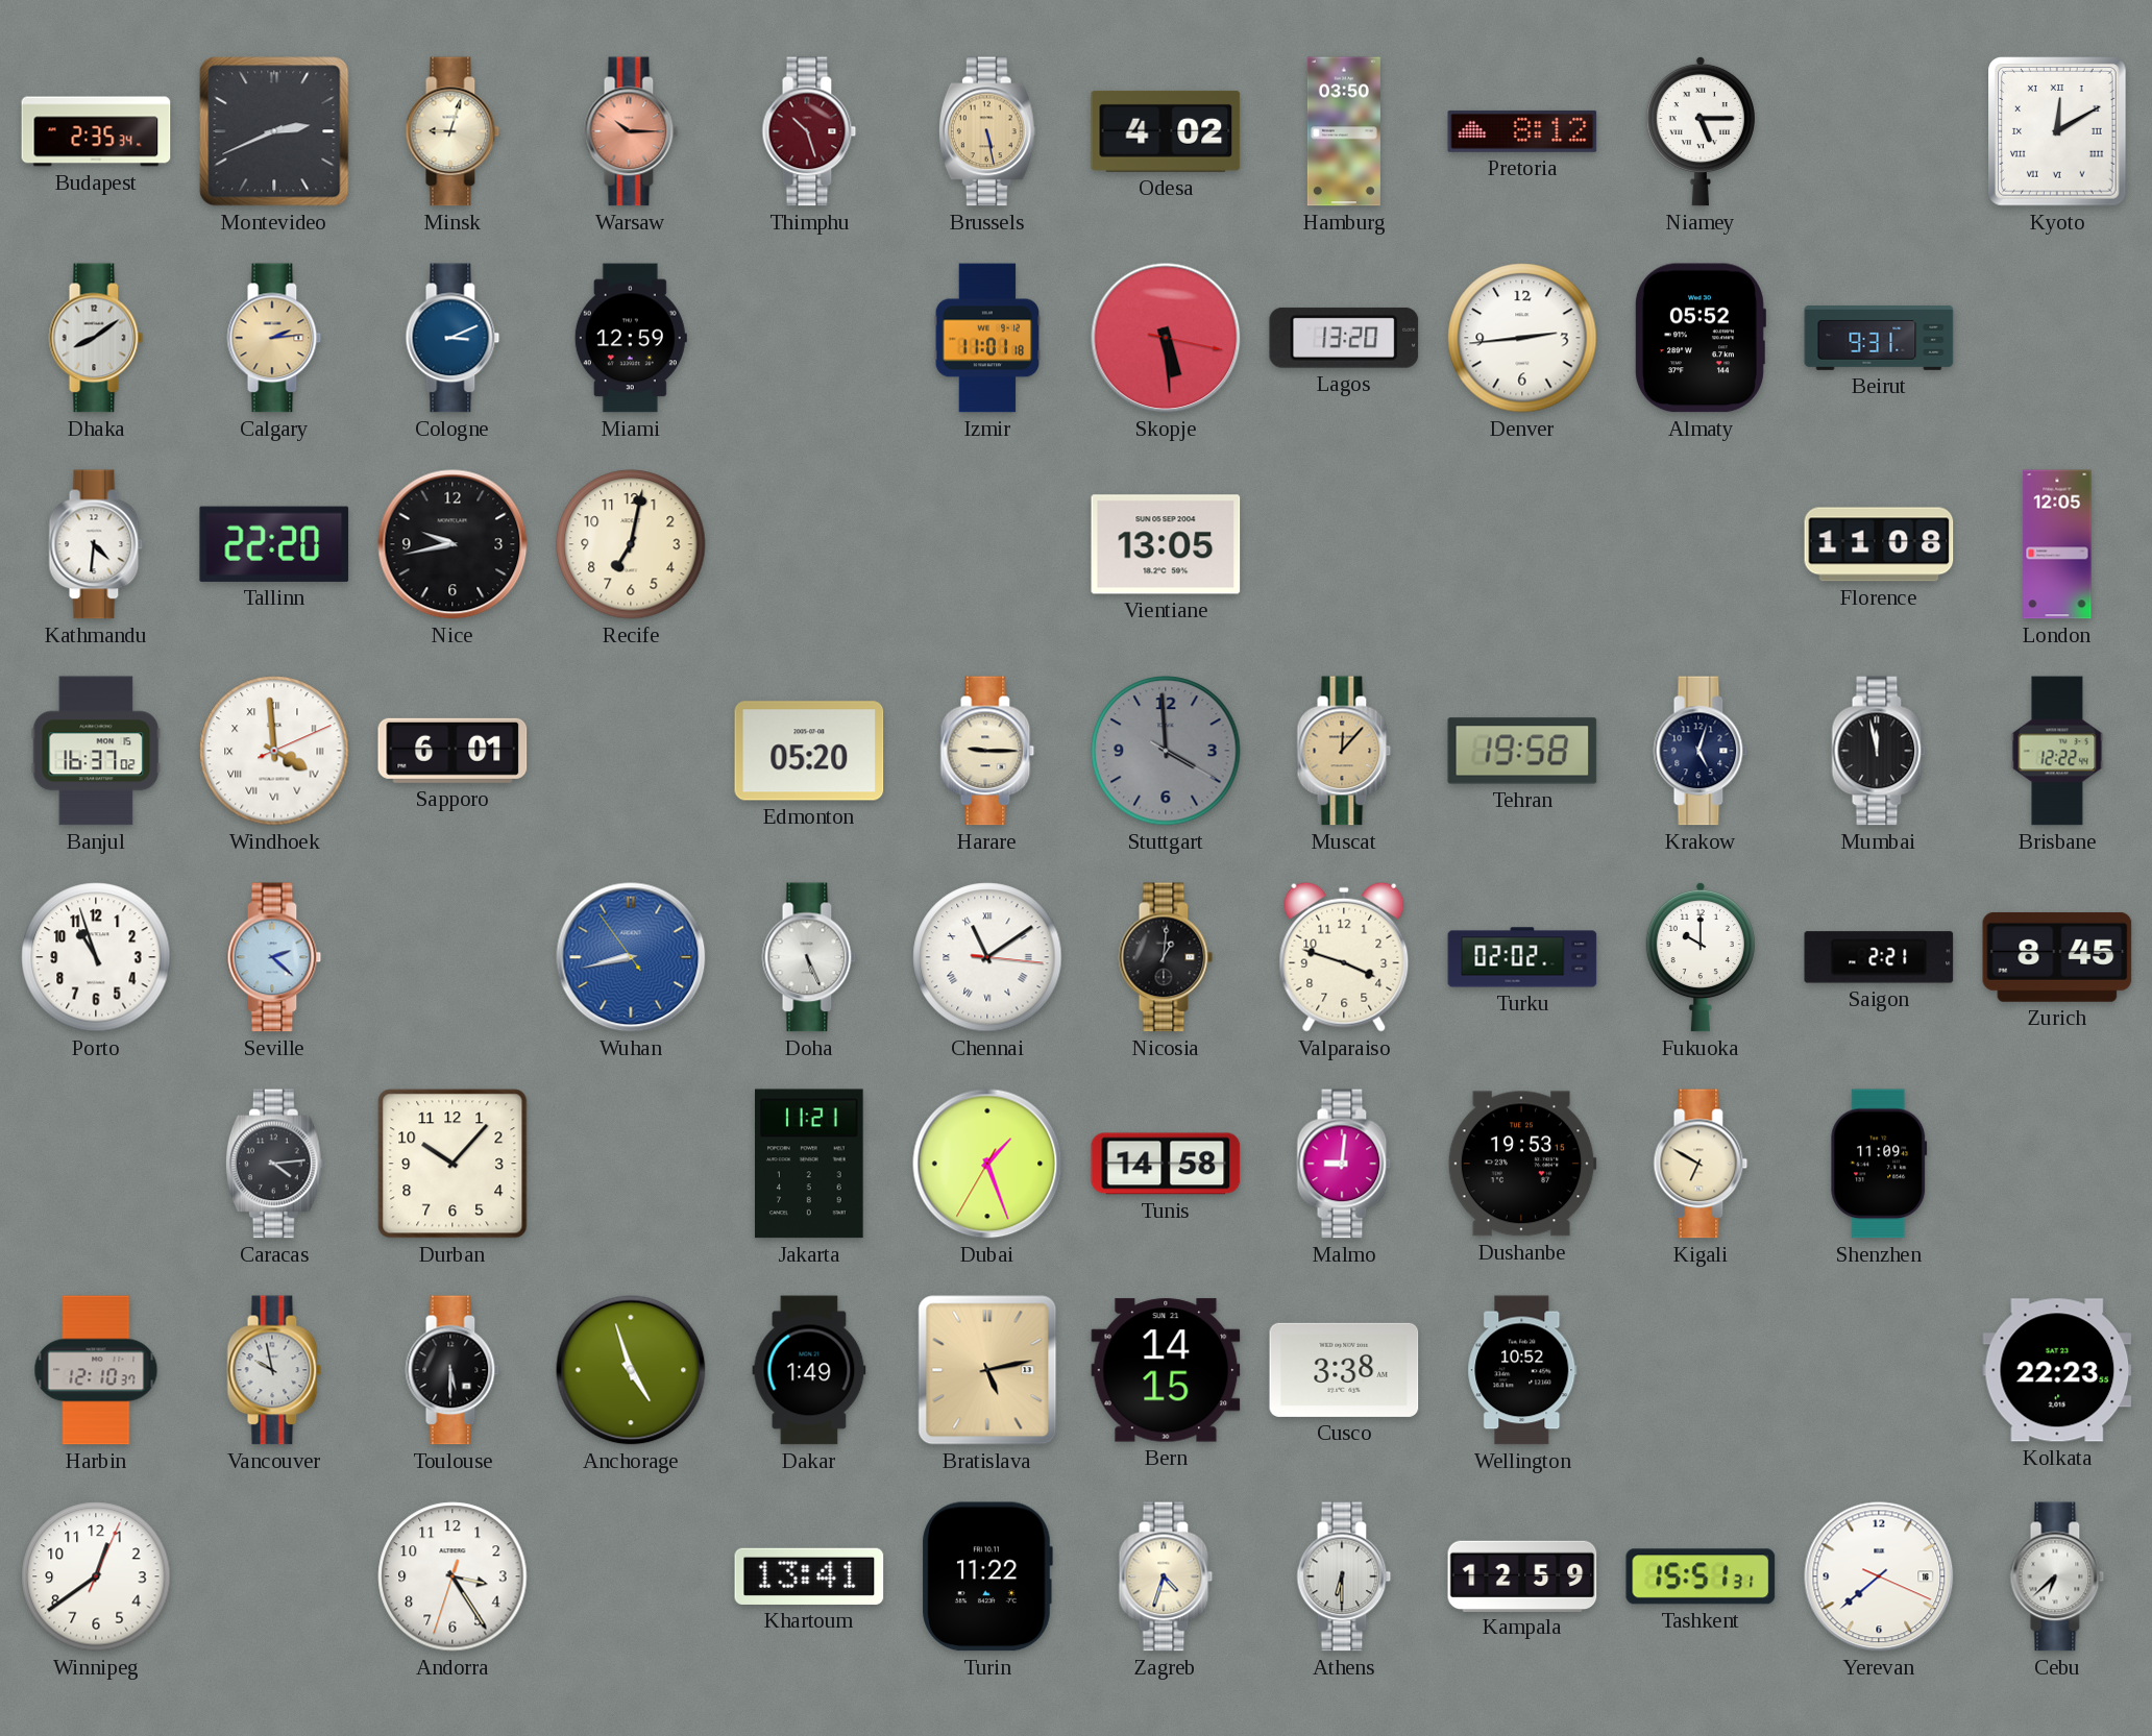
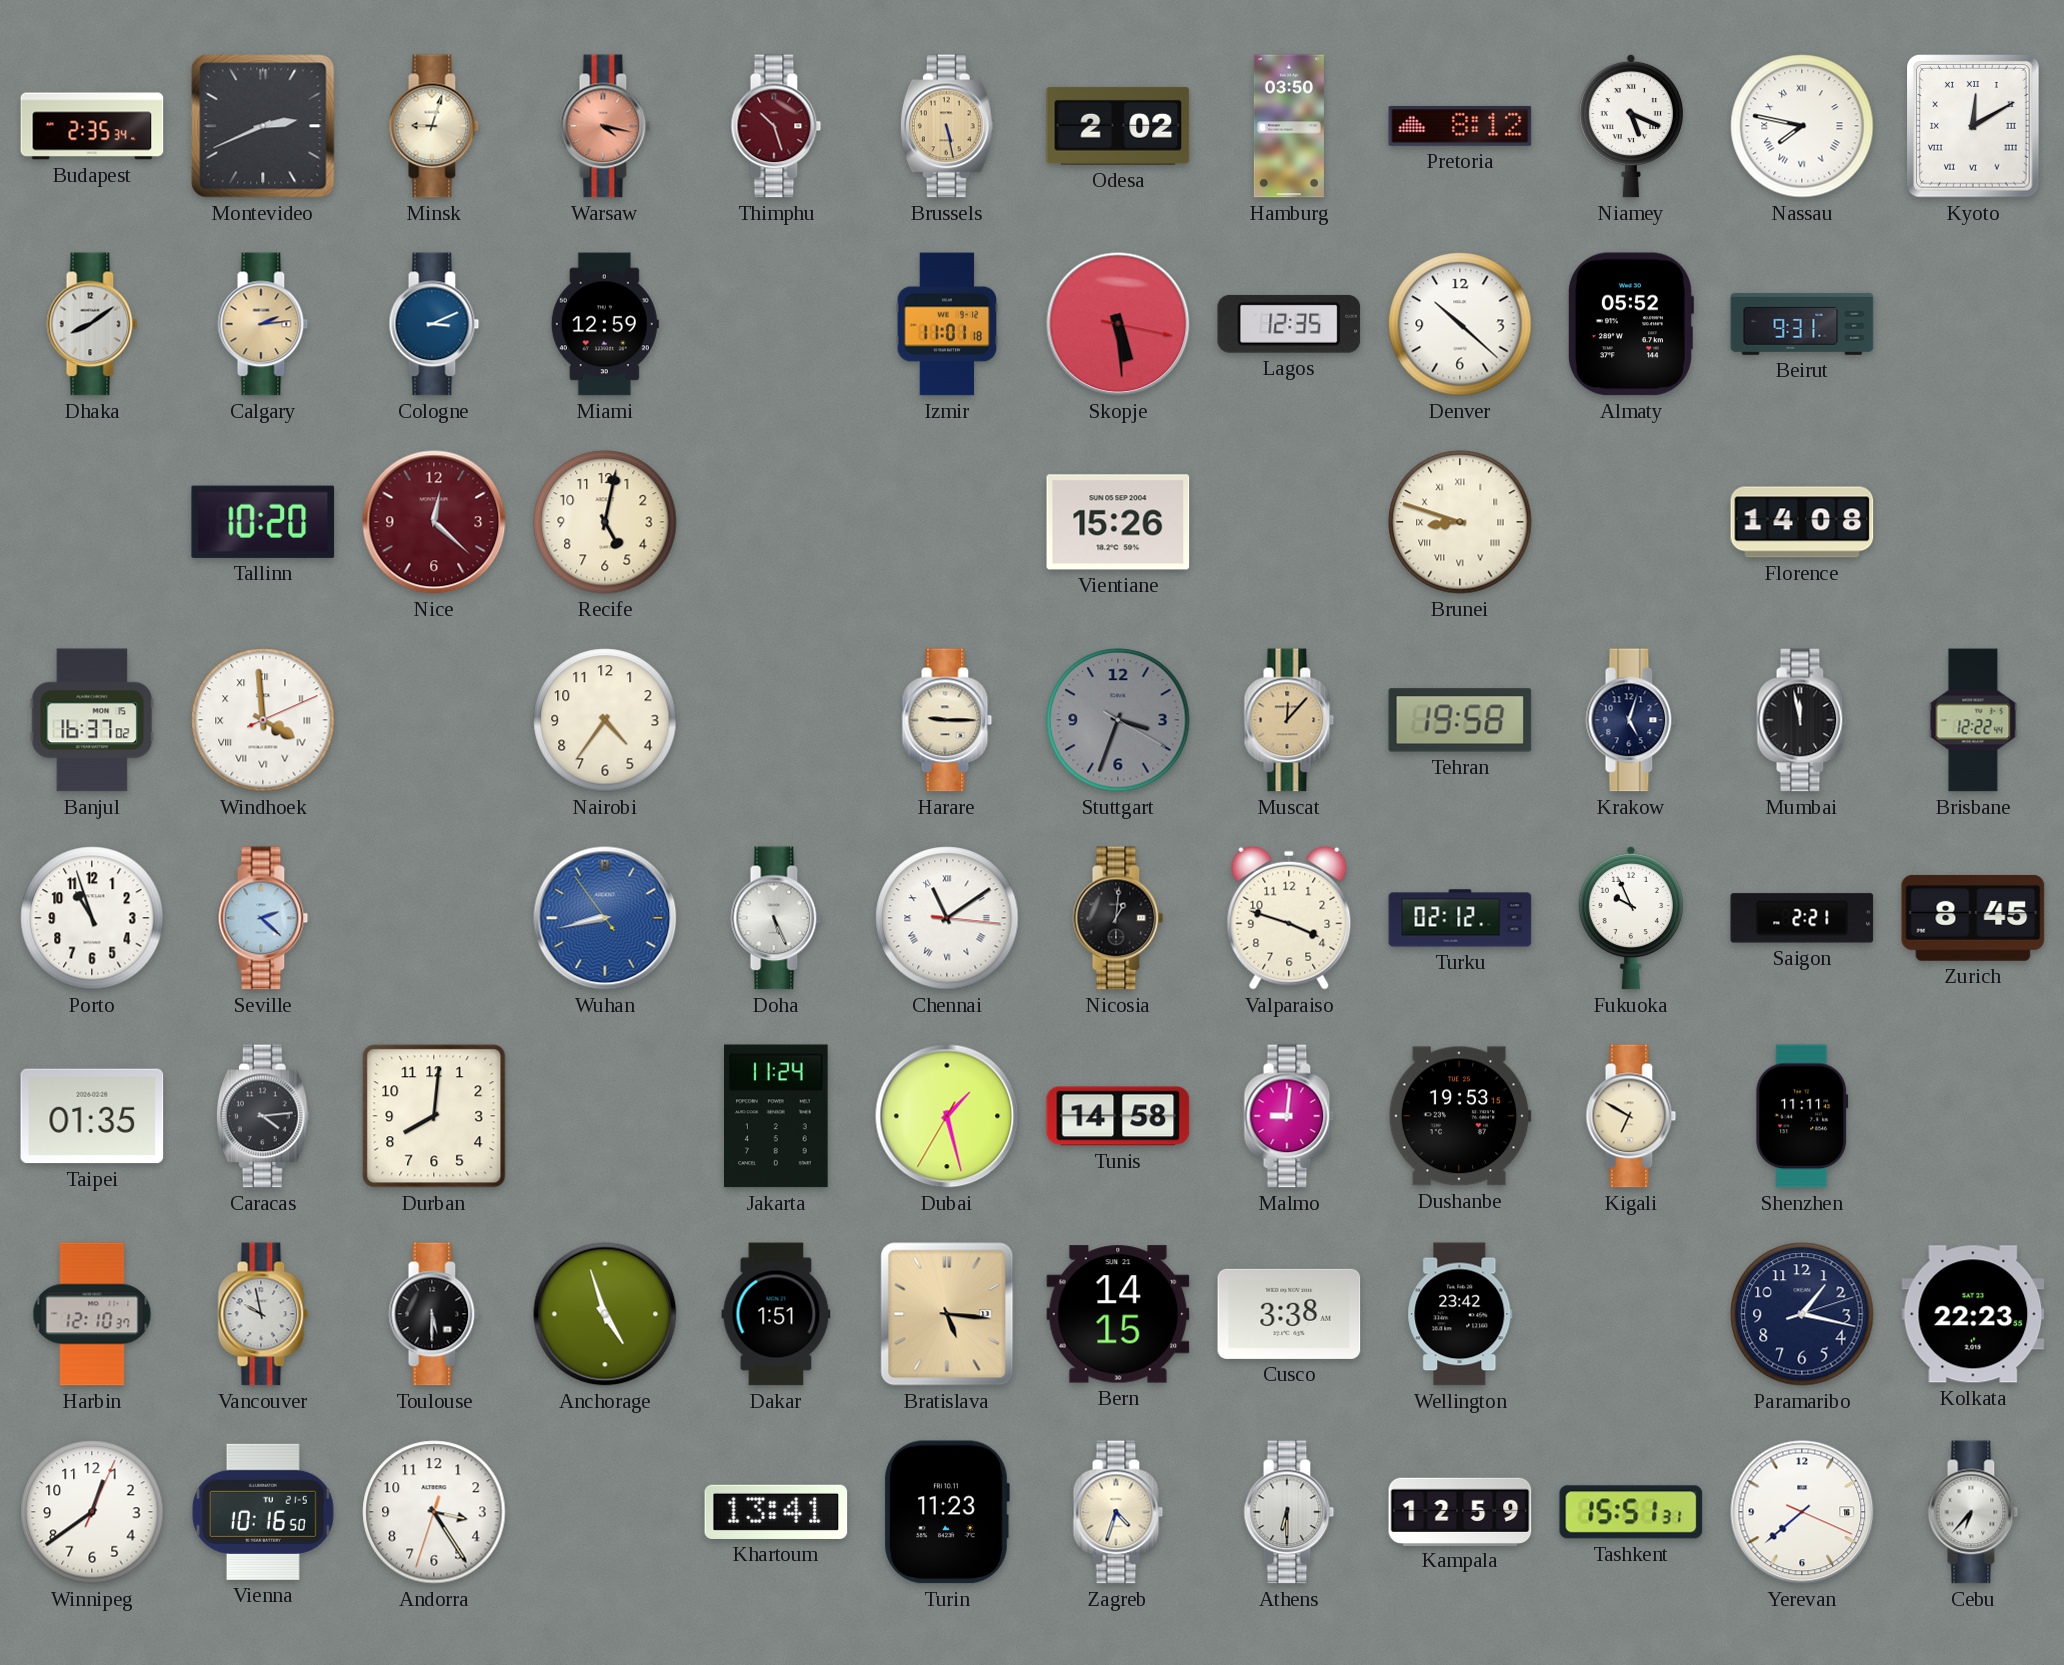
Warsaw: 10:15 -> 4:17
Odesa: 4:02 -> 2:02
Niamey: 5:15 -> 5:19
Nassau: none -> 7:47
Lagos: 13:20 -> 12:35
Denver: 2:44 -> 10:22
Kathmandu: 4:31 -> none
Tallinn: 22:20 -> 10:20
Nice: 9:43 -> 12:22
Nice dial: black -> burgundy
Recife: 7:02 -> 5:02
Vientiane: 13:05 -> 15:26
Brunei: none -> 8:48
Florence: 11:08 -> 14:08
London: 12:05 -> none
Sapporo: 6:01 -> none
Nairobi: none -> 4:36
Edmonton: 05:20 -> none
Stuttgart: 3:59 -> 3:33
Turku: 02:02 -> 02:12
Fukuoka: 10:00 -> 9:56
Taipei: none -> 01:35
Durban: 10:07 -> 8:01
Jakarta: 11:21 -> 11:24
Dubai: 1:26 -> 1:27
Shenzhen: 11:09 -> 11:11
Dakar: 1:49 -> 1:51
Bratislava: 5:13 -> 5:16
Wellington: 10:52 -> 23:42
Paramaribo: none -> 1:17
Vienna: none -> 10:16
Turin: 11:22 -> 11:23
Cebu: 6:38 -> 6:37
